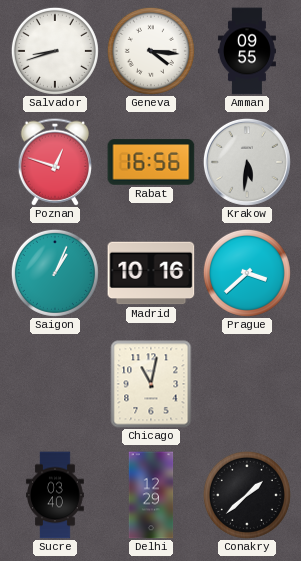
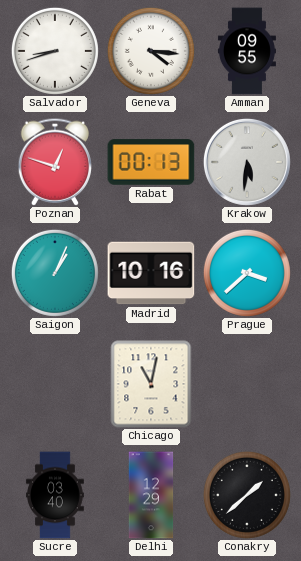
Rabat: 16:56 -> 00:13
